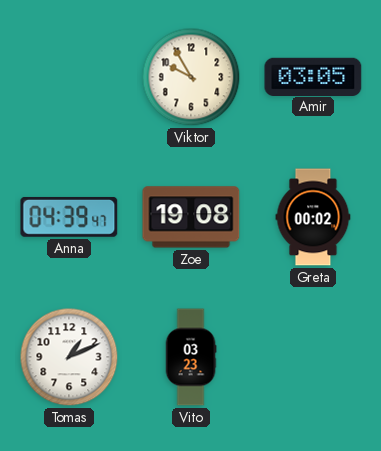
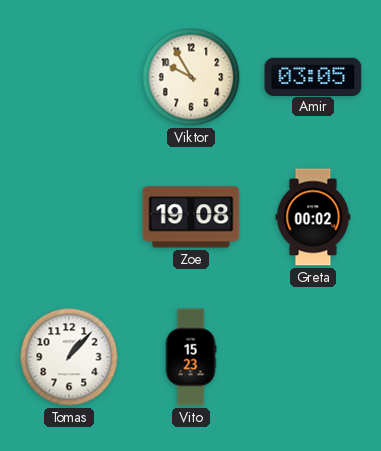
Anna: 04:39 -> none
Tomas: 1:11 -> 1:07
Vito: 03:23 -> 15:23
